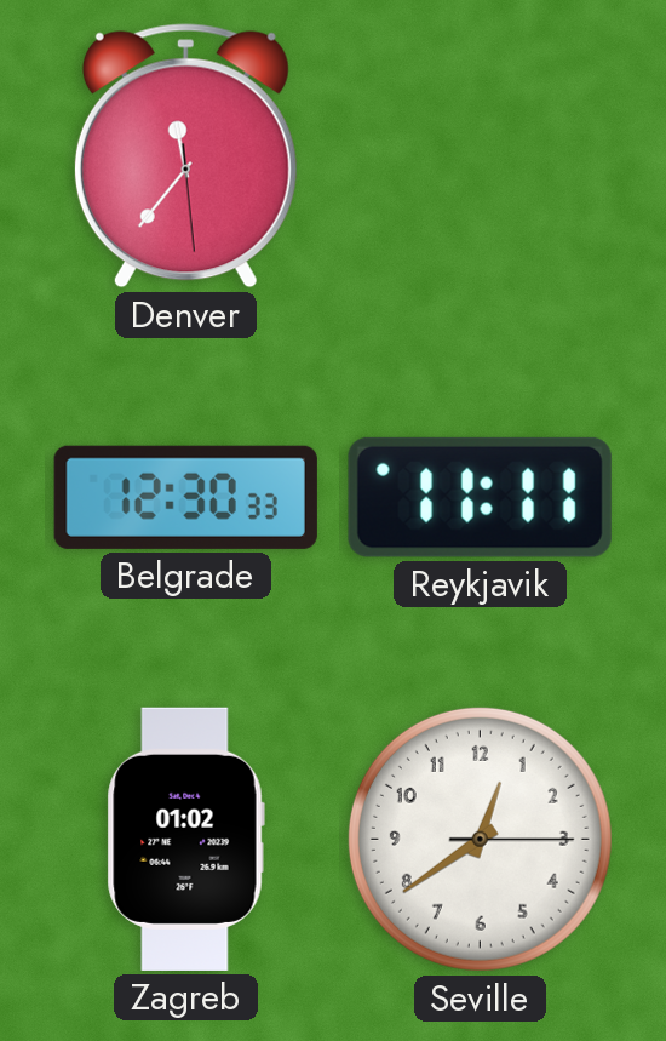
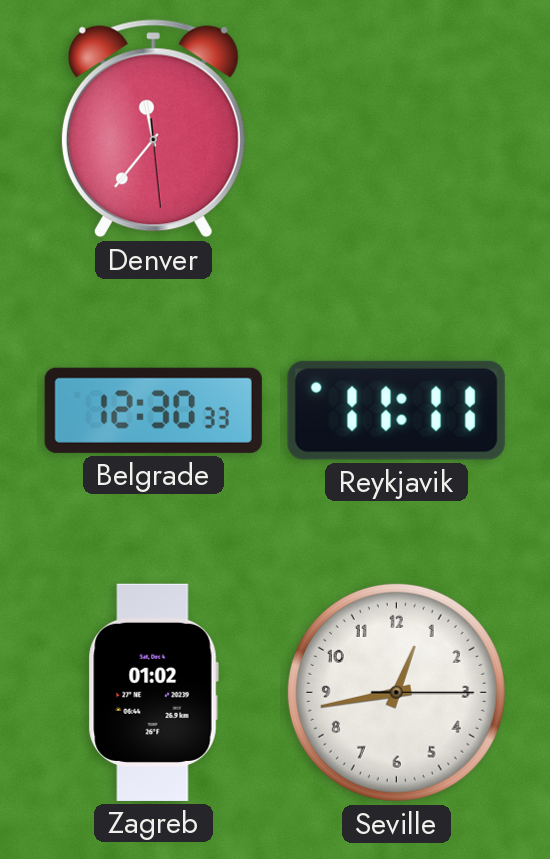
Seville: 12:39 -> 12:43
